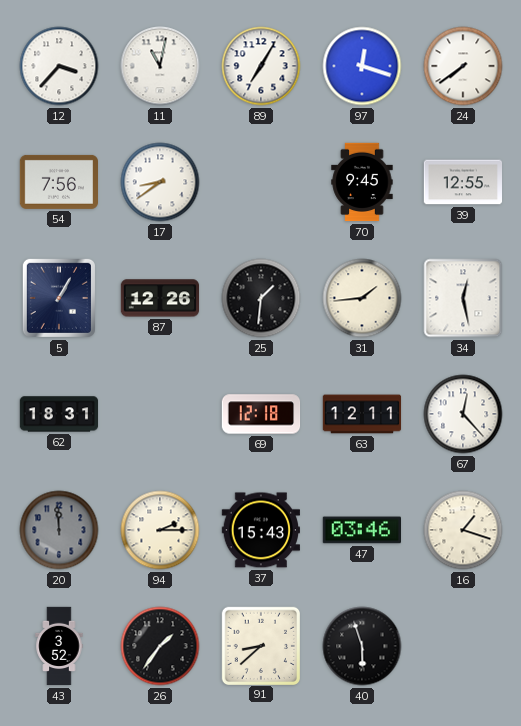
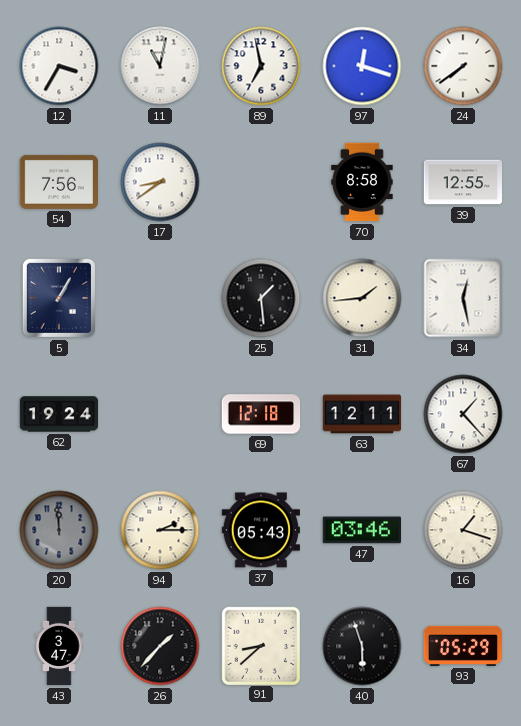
12: 3:37 -> 3:35
89: 7:05 -> 6:58
70: 9:45 -> 8:58
87: 12:26 -> none
25: 1:31 -> 1:29
62: 18:31 -> 19:24
67: 12:23 -> 1:23
37: 15:43 -> 05:43
43: 3:52 -> 3:47
26: 1:36 -> 1:37
93: none -> 05:29
